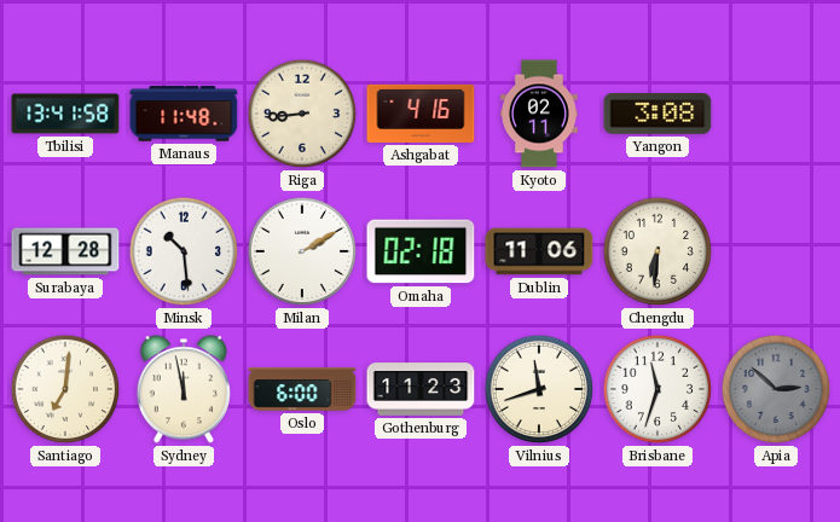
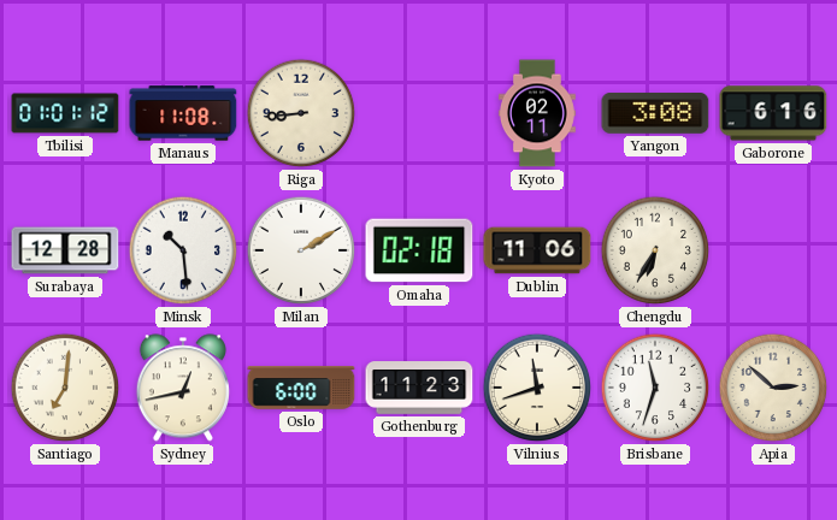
Tbilisi: 13:41 -> 01:01
Manaus: 11:48 -> 11:08
Ashgabat: 4:16 -> none
Gaborone: none -> 6:16
Chengdu: 6:31 -> 6:35
Sydney: 11:58 -> 12:43
Apia dial: grey -> cream
